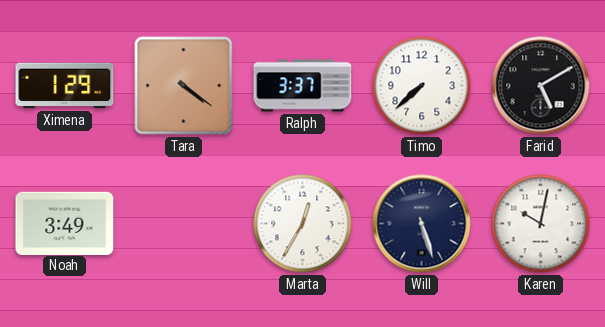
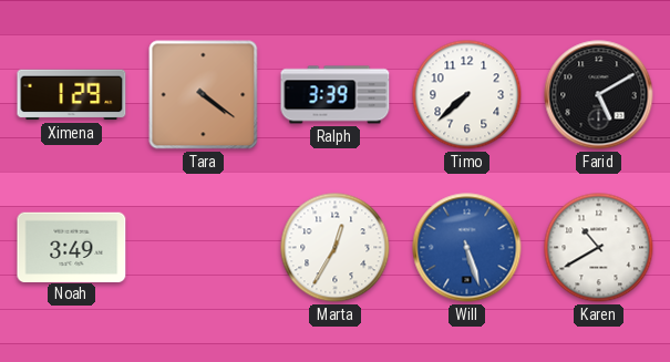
Ralph: 3:37 -> 3:39
Will dial: navy -> blue
Karen: 10:02 -> 10:40
